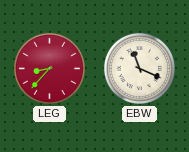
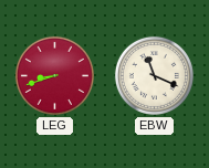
LEG: 8:37 -> 8:42
